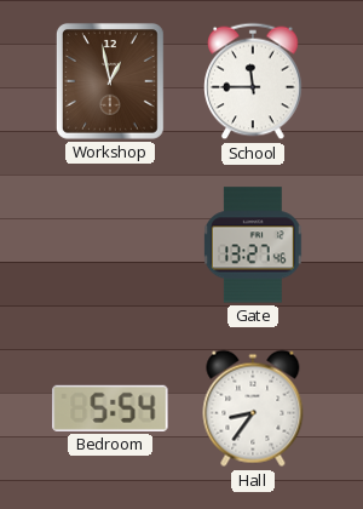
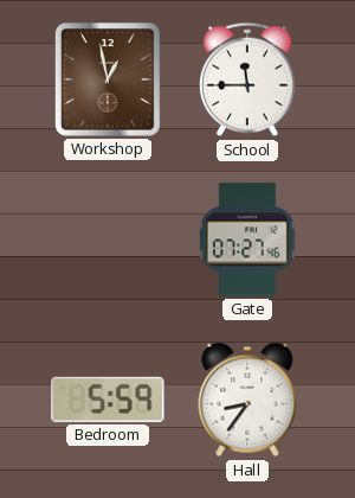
Gate: 13:27 -> 07:27
Bedroom: 5:54 -> 5:59
